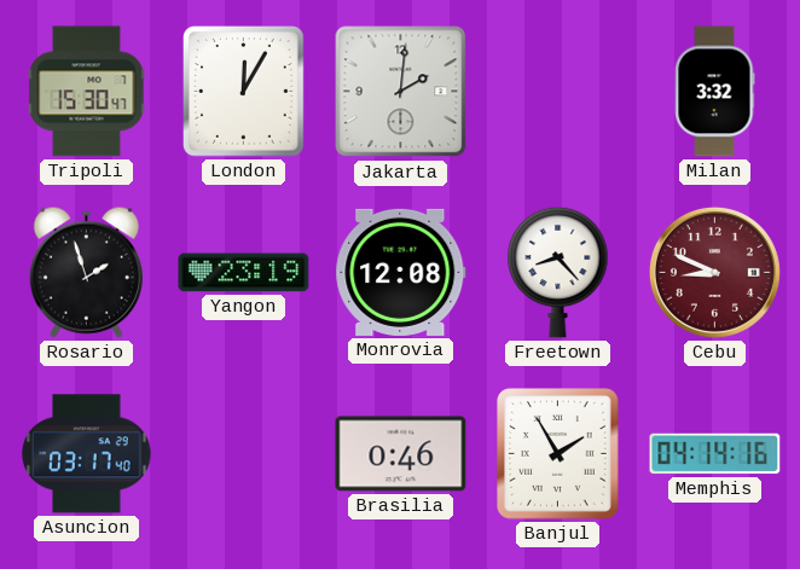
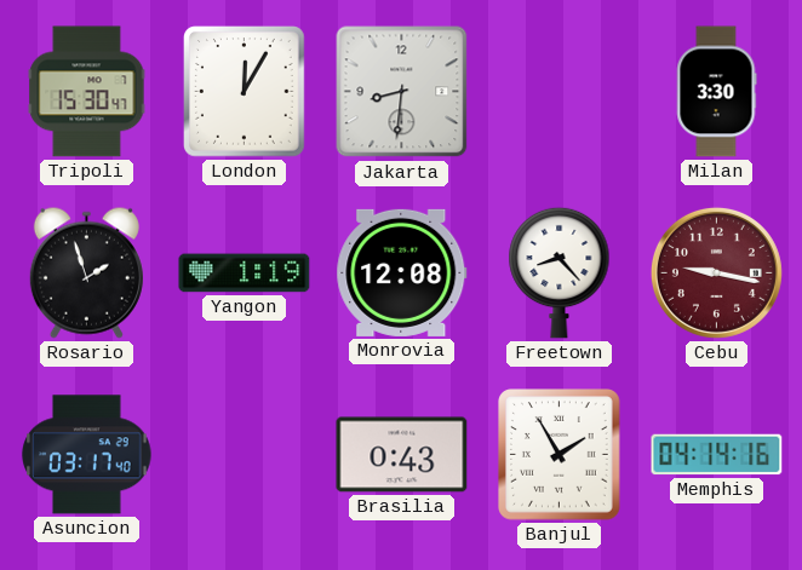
Jakarta: 2:01 -> 8:31
Milan: 3:32 -> 3:30
Yangon: 23:19 -> 1:19
Cebu: 8:49 -> 9:17
Brasilia: 0:46 -> 0:43
